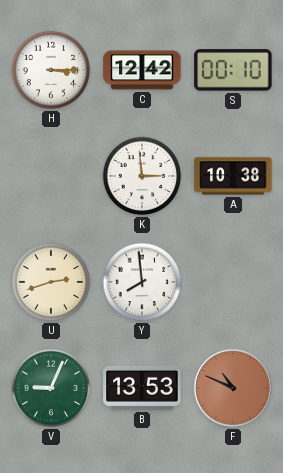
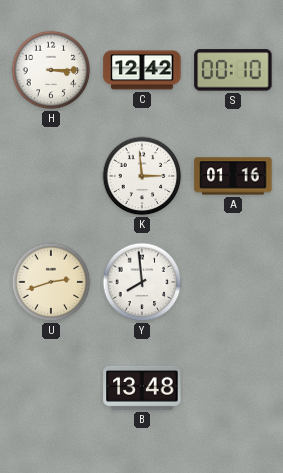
A: 10:38 -> 01:16
V: 9:04 -> none
B: 13:53 -> 13:48
F: 10:49 -> none
